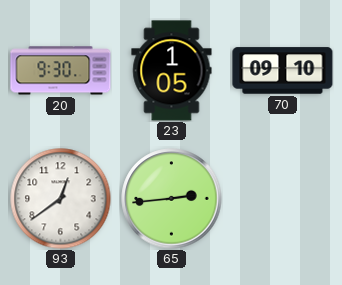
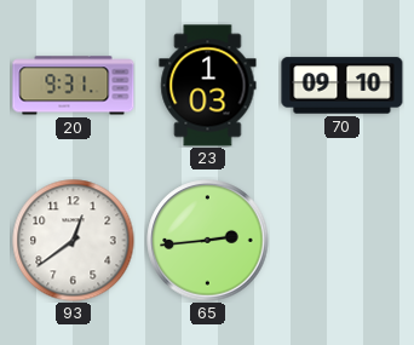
20: 9:30 -> 9:31
23: 1:05 -> 1:03
